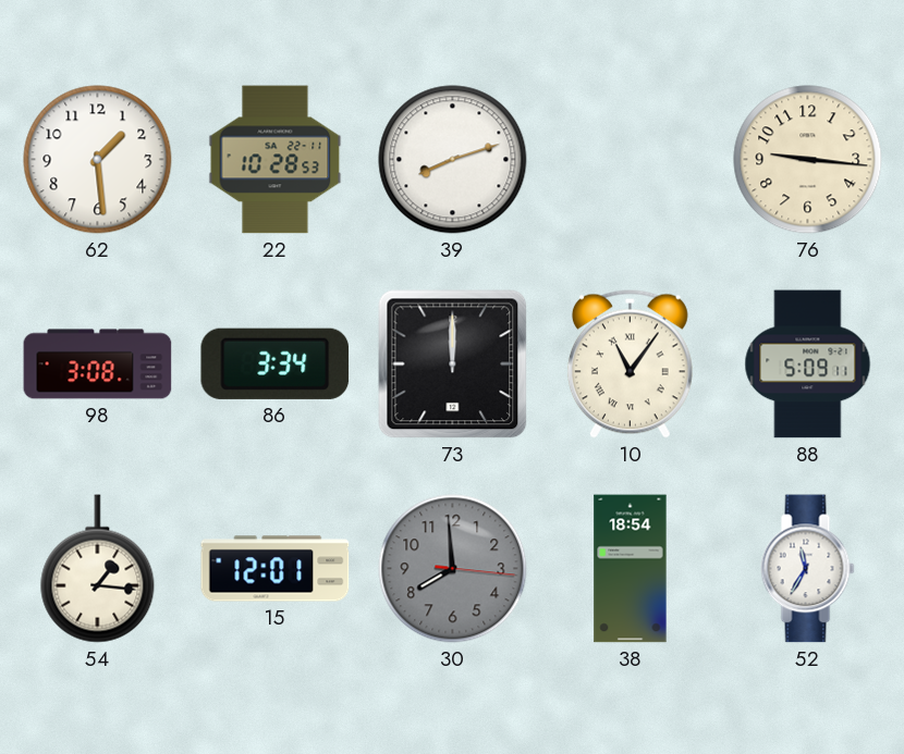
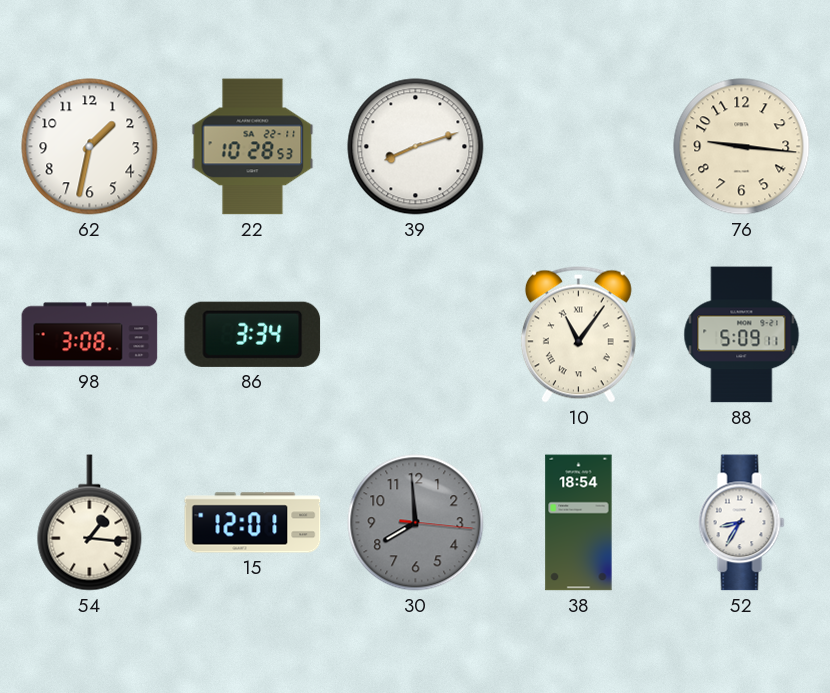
62: 1:29 -> 1:32
73: 12:00 -> none
52: 11:35 -> 8:35
